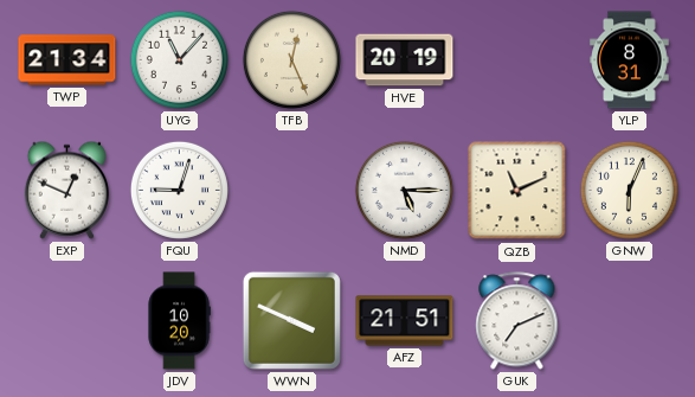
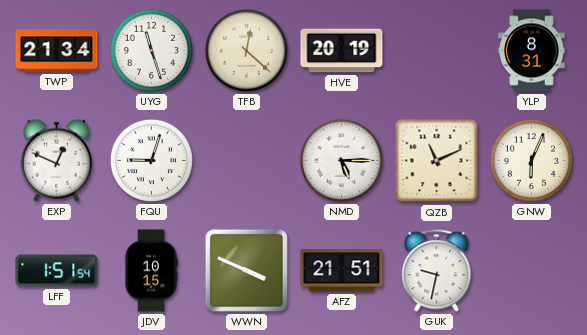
UYG: 11:07 -> 11:27
TFB: 12:26 -> 12:22
LFF: none -> 1:51
JDV: 10:20 -> 10:15
GUK: 7:11 -> 9:32
